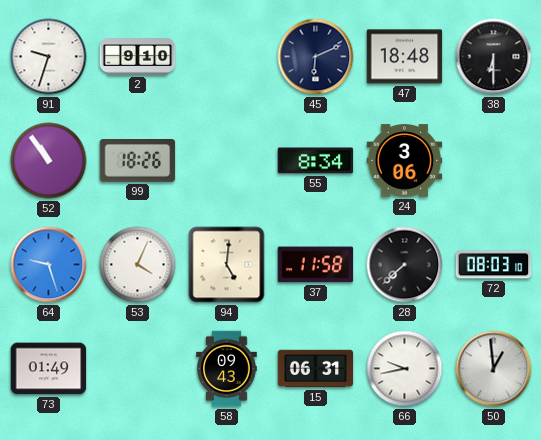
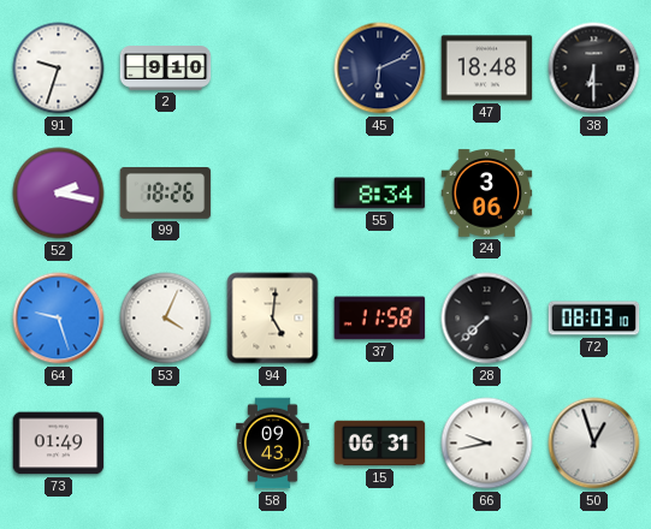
52: 10:54 -> 2:17
50: 12:59 -> 12:57
